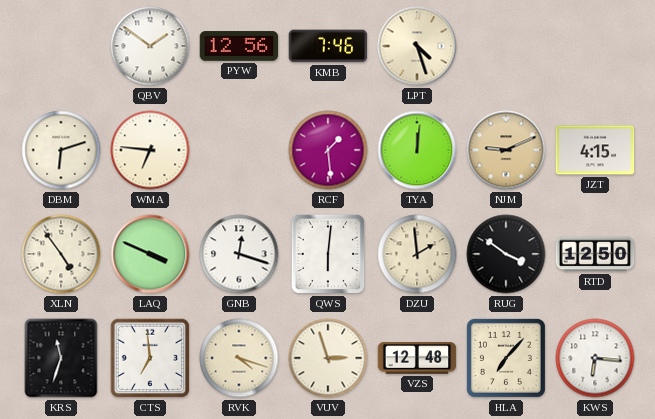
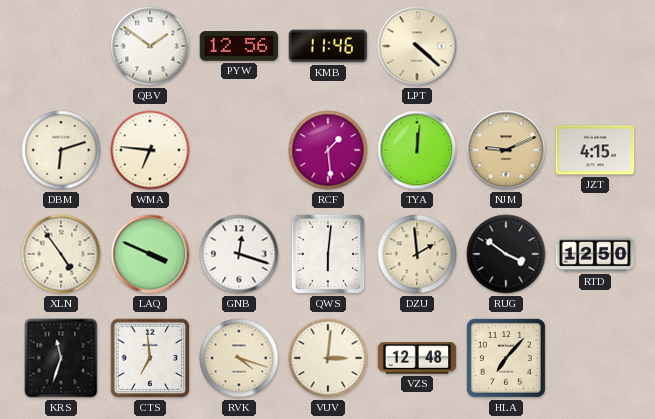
KMB: 7:46 -> 11:46
LPT: 4:27 -> 4:22
VUV: 2:57 -> 3:01
KWS: 6:16 -> none
